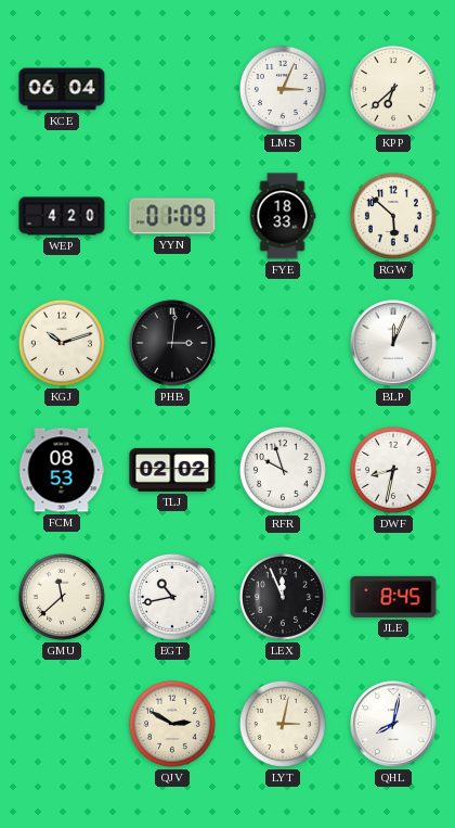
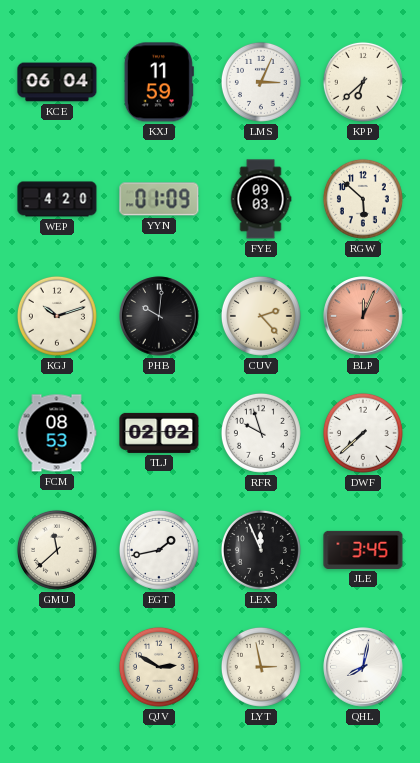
KXJ: none -> 11:59
FYE: 18:33 -> 09:03
PHB: 3:01 -> 10:01
CUV: none -> 2:23
BLP dial: white -> salmon
DWF: 8:32 -> 7:38
EGT: 10:43 -> 1:43
JLE: 8:45 -> 3:45
LYT: 3:02 -> 2:58
